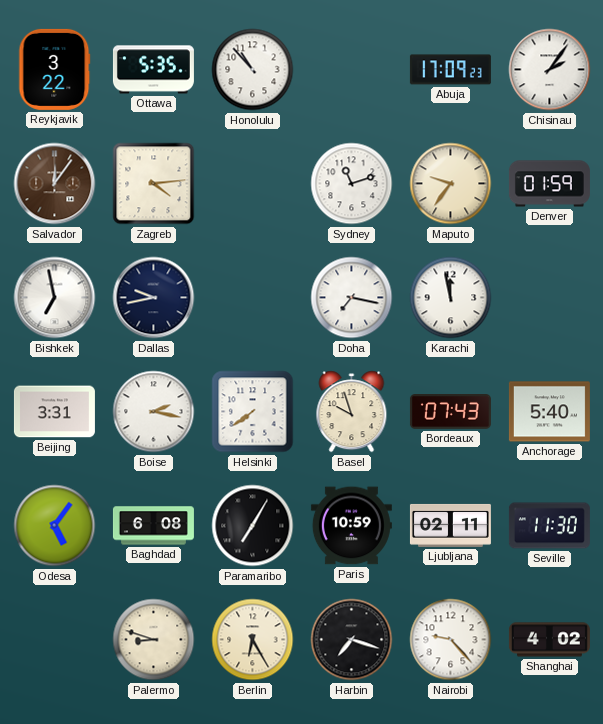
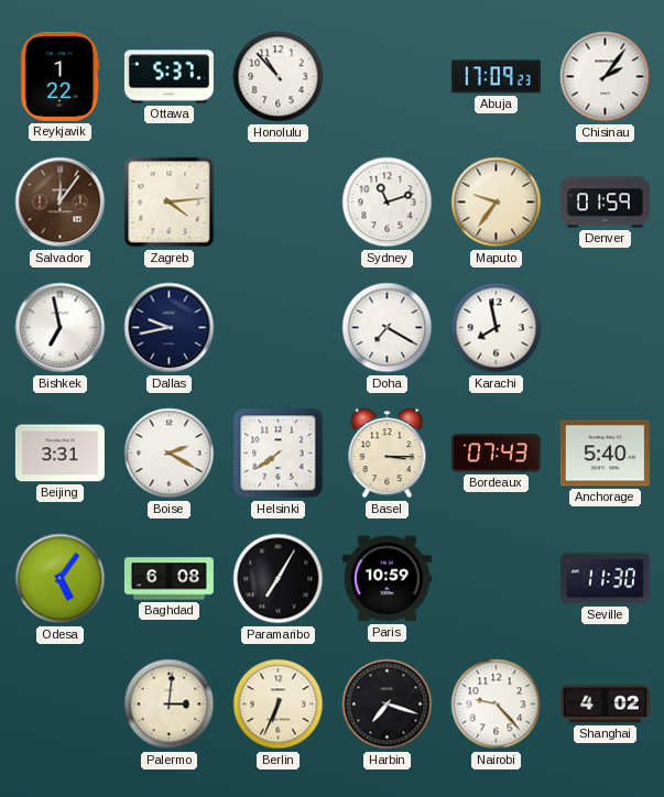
Reykjavik: 3:22 -> 1:22
Ottawa: 5:35 -> 5:37
Doha: 7:17 -> 7:20
Karachi: 11:58 -> 7:58
Boise: 2:17 -> 2:20
Basel: 9:57 -> 3:15
Ljubljana: 02:11 -> none
Palermo: 8:48 -> 3:01
Berlin: 6:25 -> 6:34
